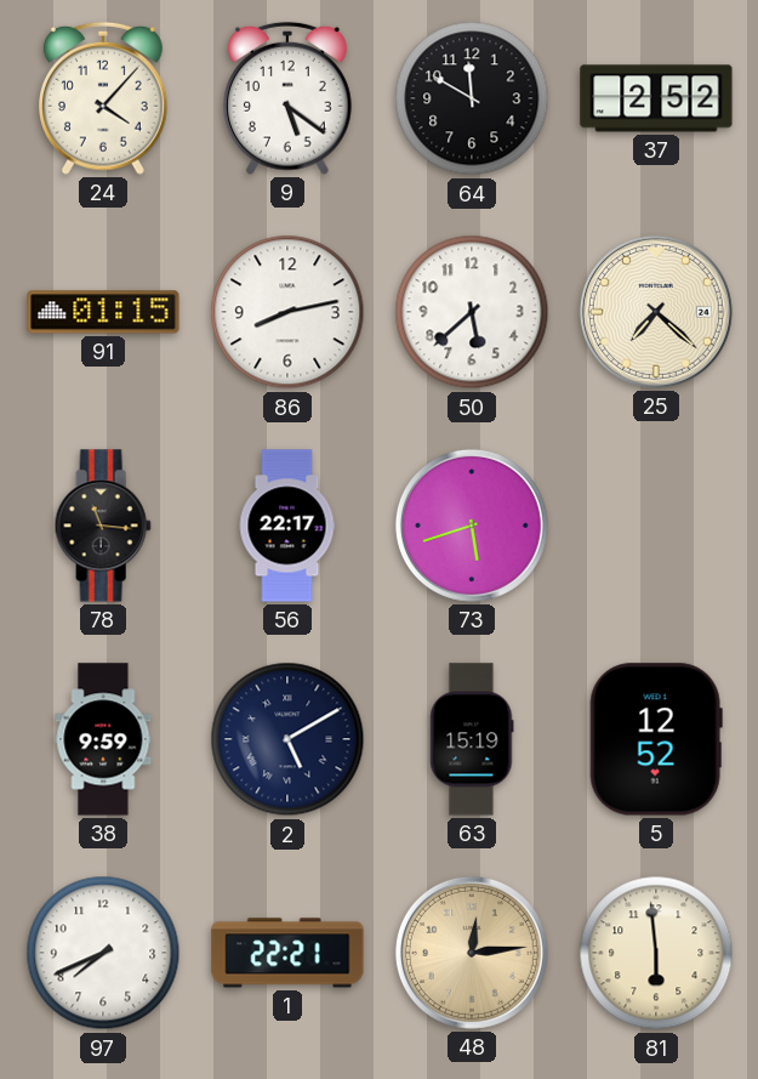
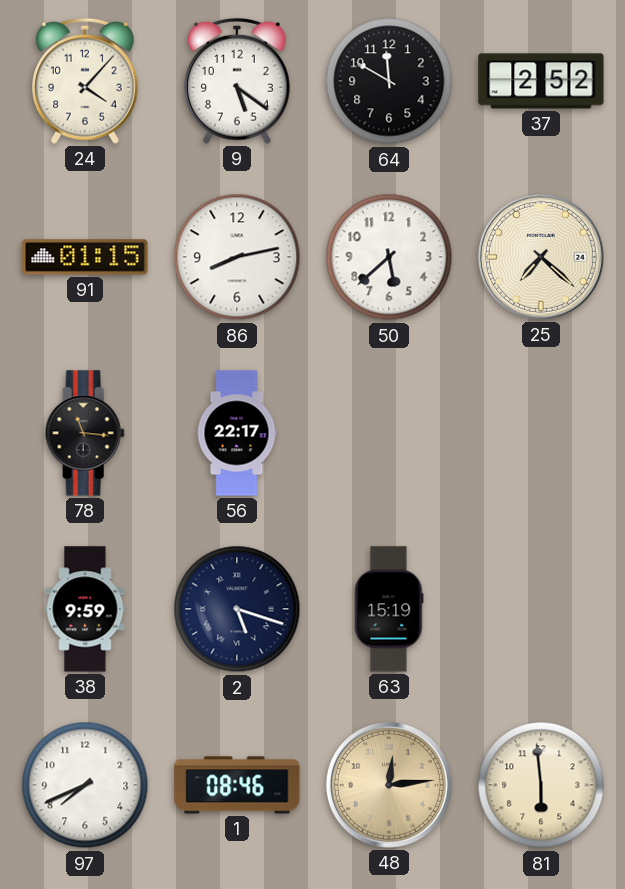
73: 5:42 -> none
2: 5:10 -> 5:18
5: 12:52 -> none
1: 22:21 -> 08:46
